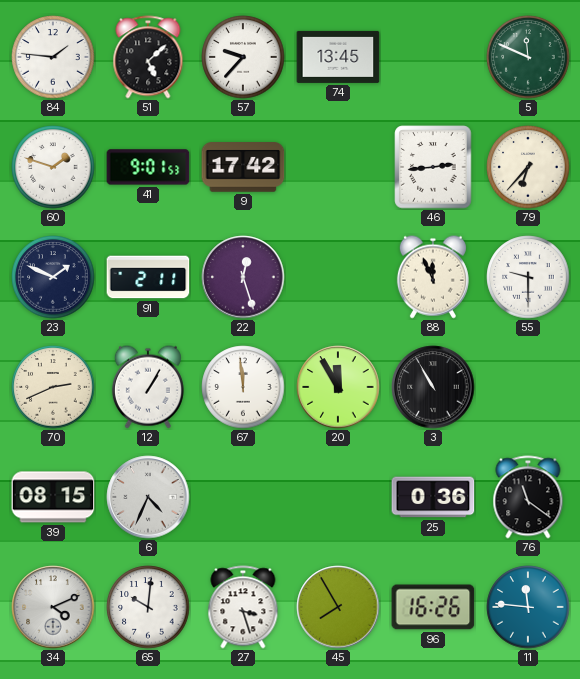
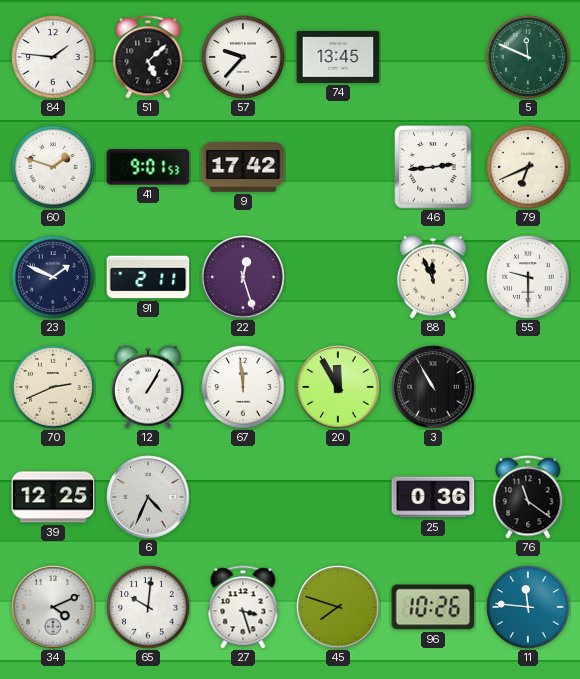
79: 6:37 -> 6:41
39: 08:15 -> 12:25
45: 7:55 -> 7:48
96: 16:26 -> 10:26
